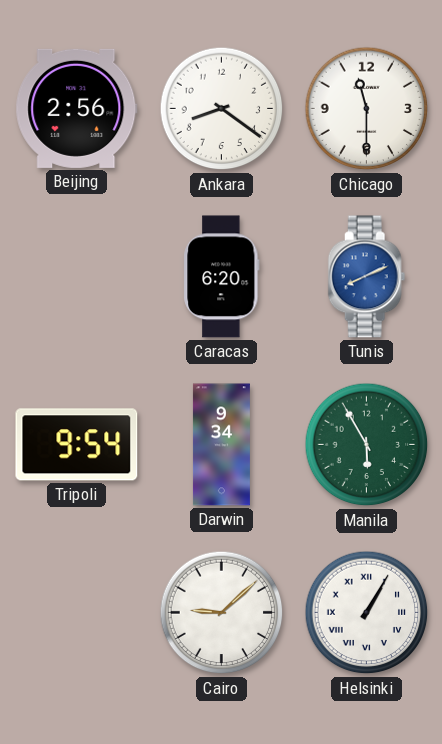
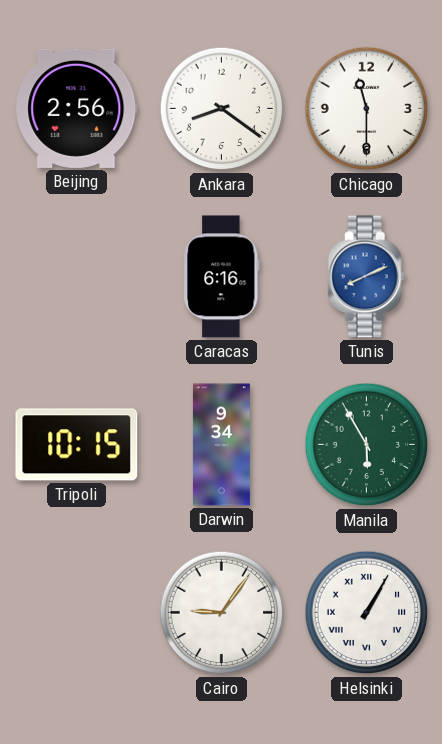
Caracas: 6:20 -> 6:16
Tripoli: 9:54 -> 10:15
Cairo: 9:08 -> 9:06
